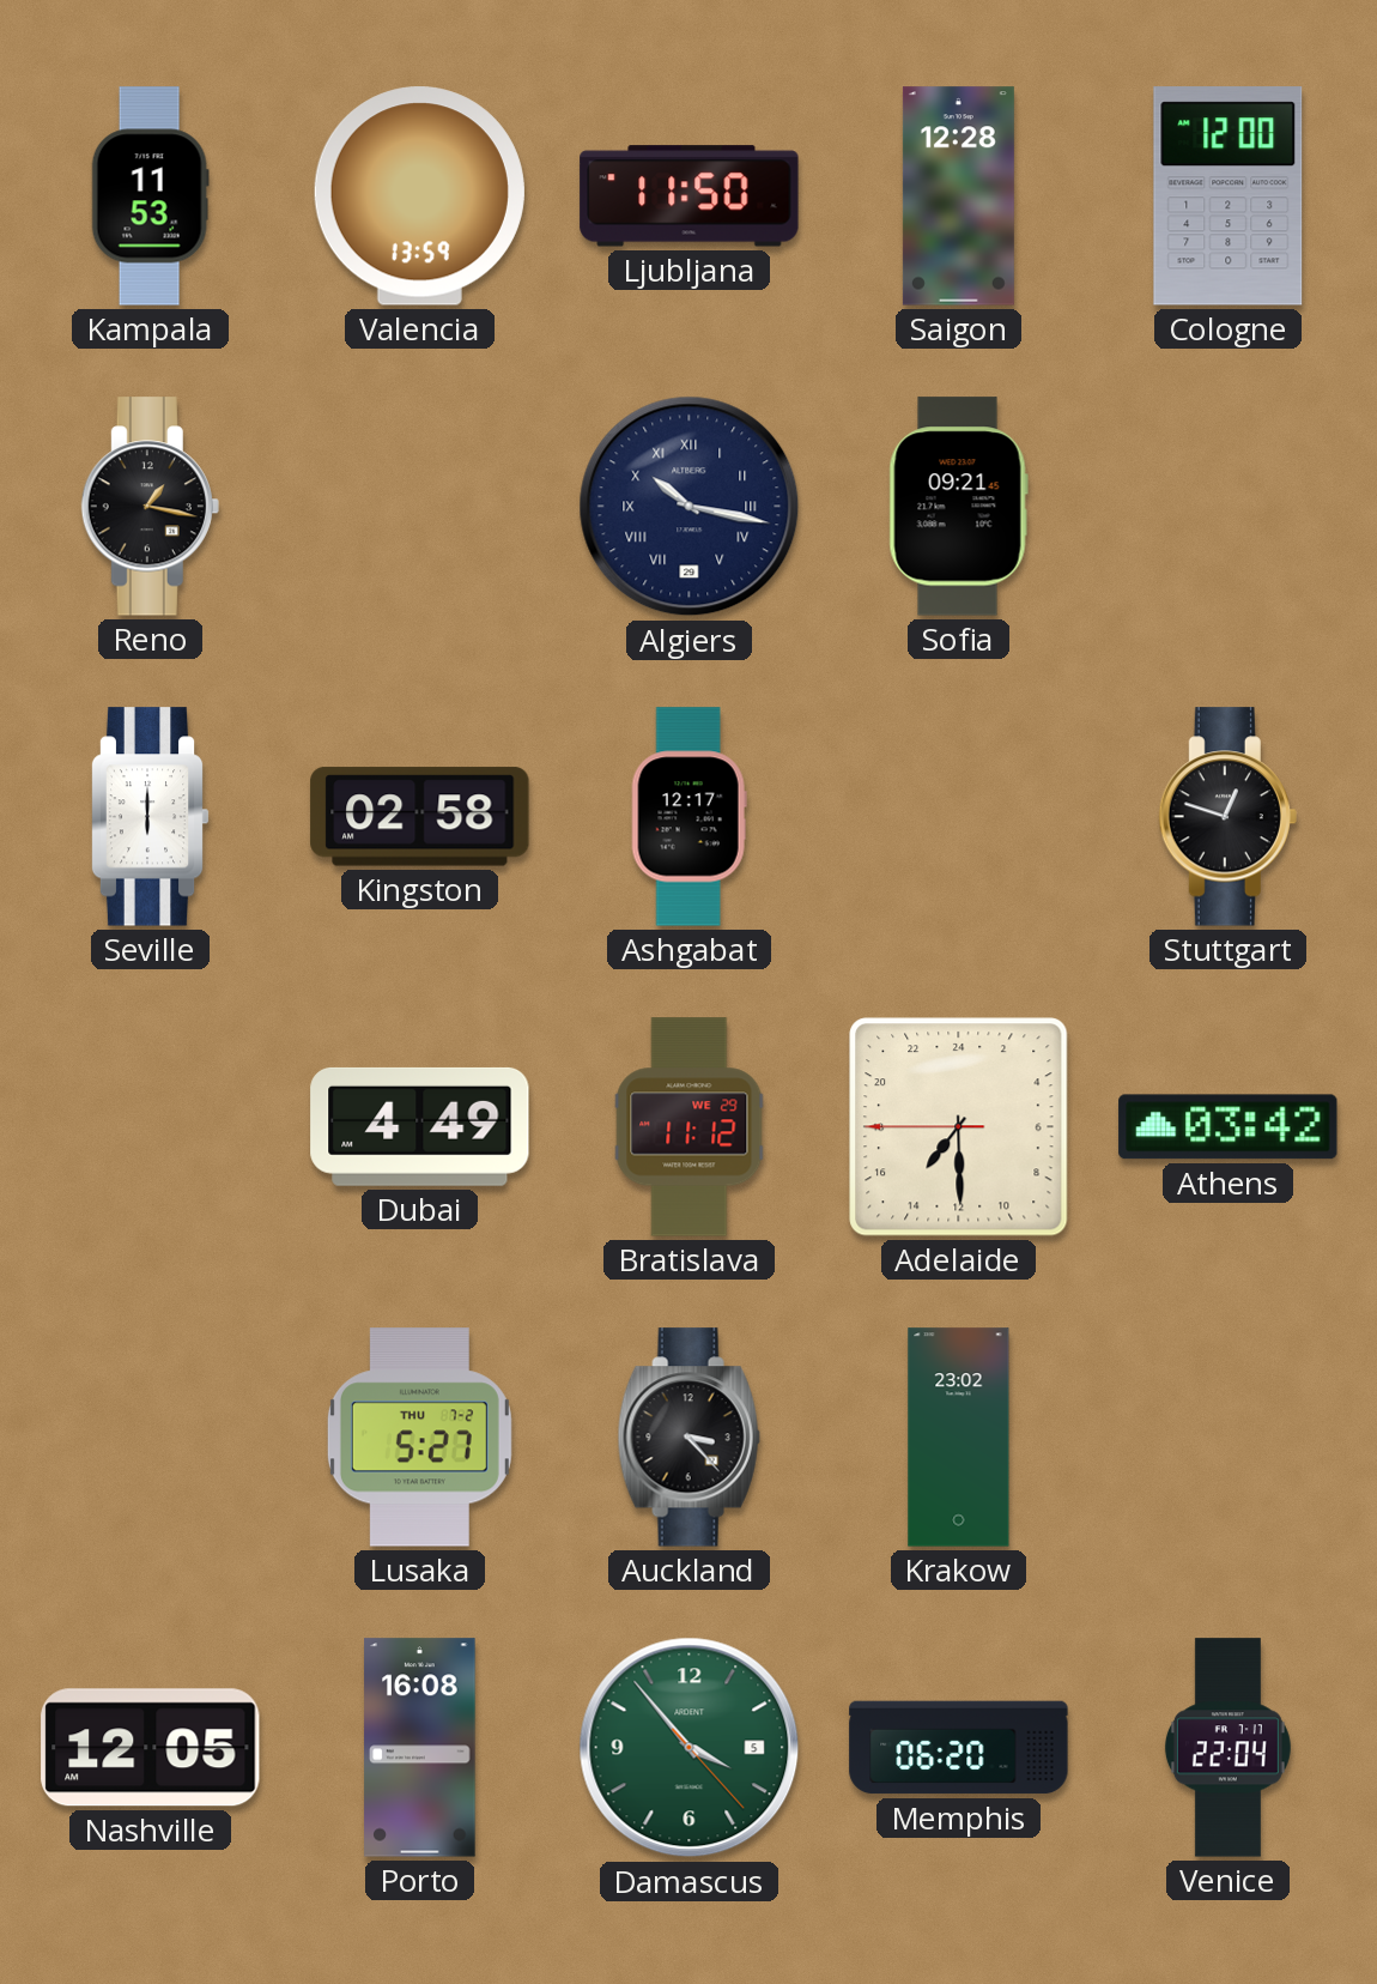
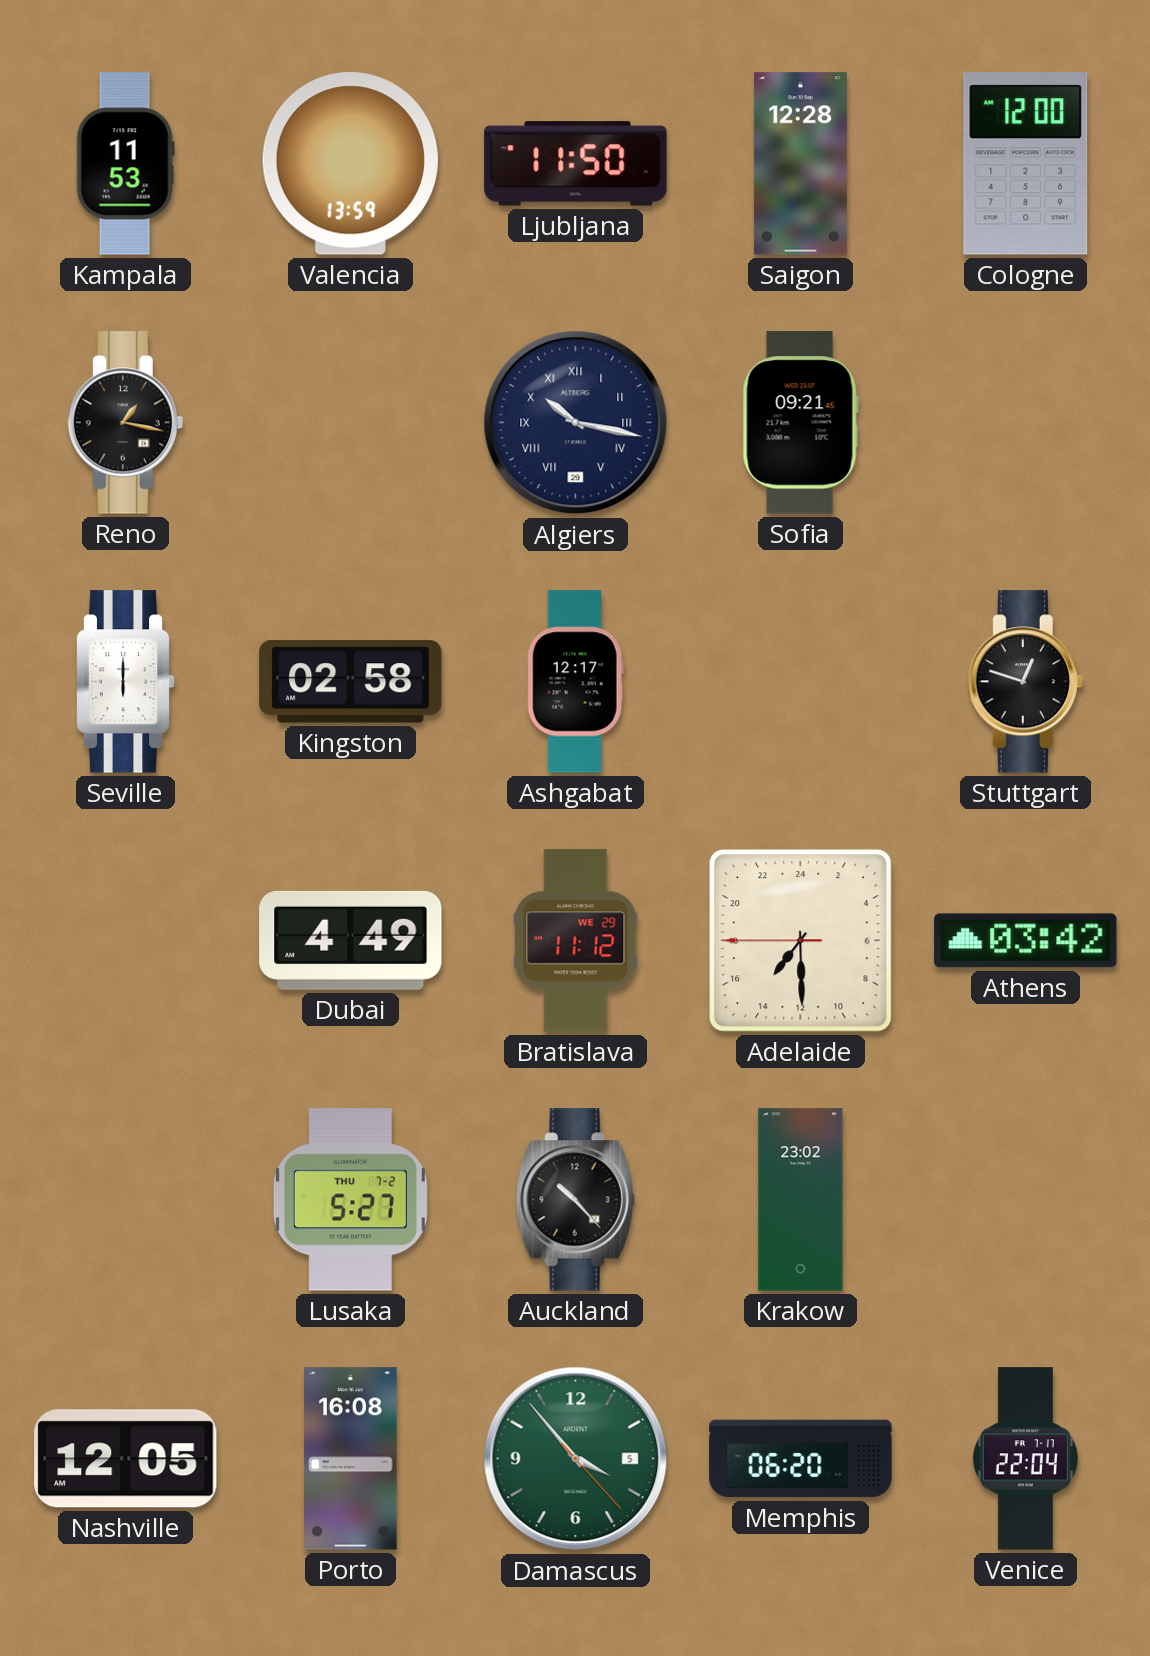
Auckland: 3:23 -> 10:23
